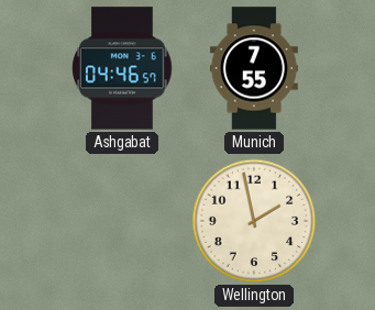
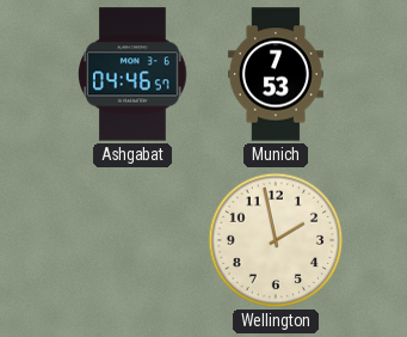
Munich: 7:55 -> 7:53
